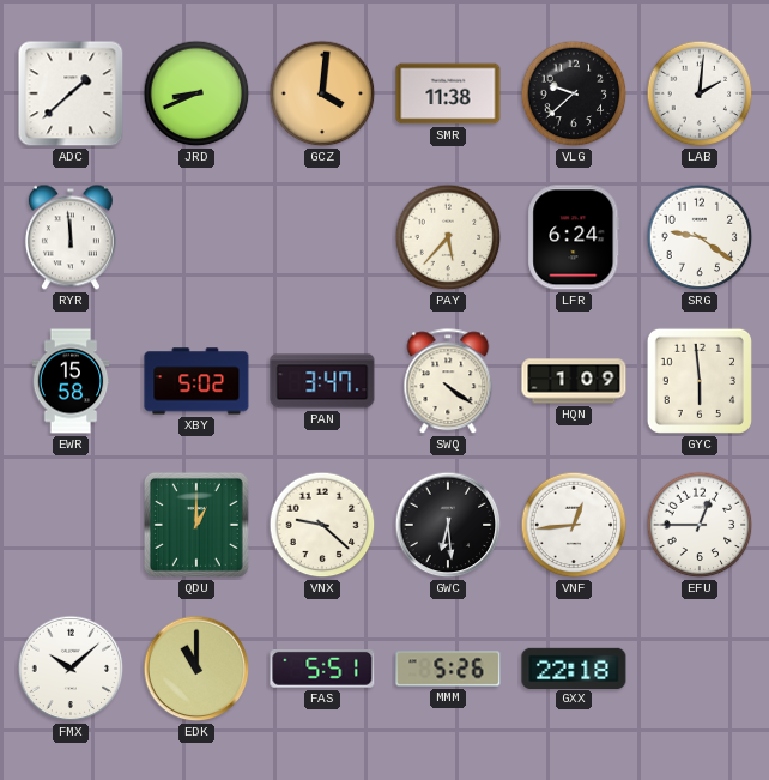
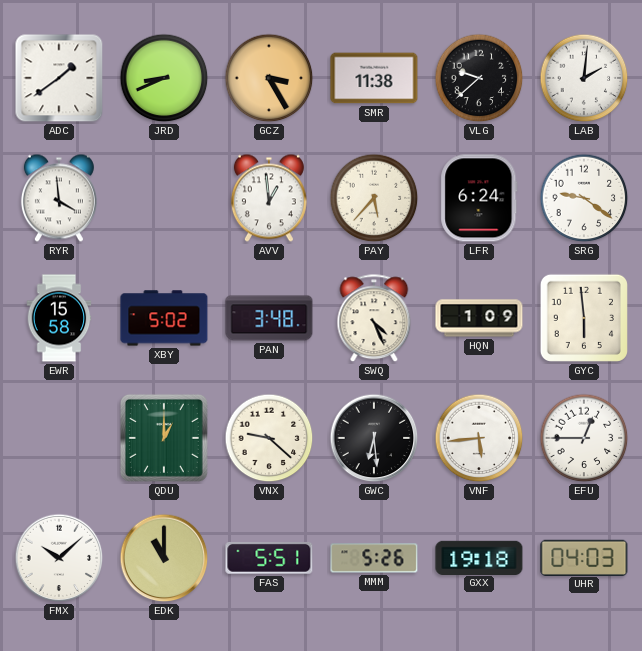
ADC: 1:38 -> 1:39
GCZ: 4:01 -> 3:25
RYR: 11:59 -> 3:59
AVV: none -> 12:59
PAN: 3:47 -> 3:48
SWQ: 4:21 -> 4:26
VNF: 12:44 -> 5:44
GXX: 22:18 -> 19:18
UHR: none -> 04:03
